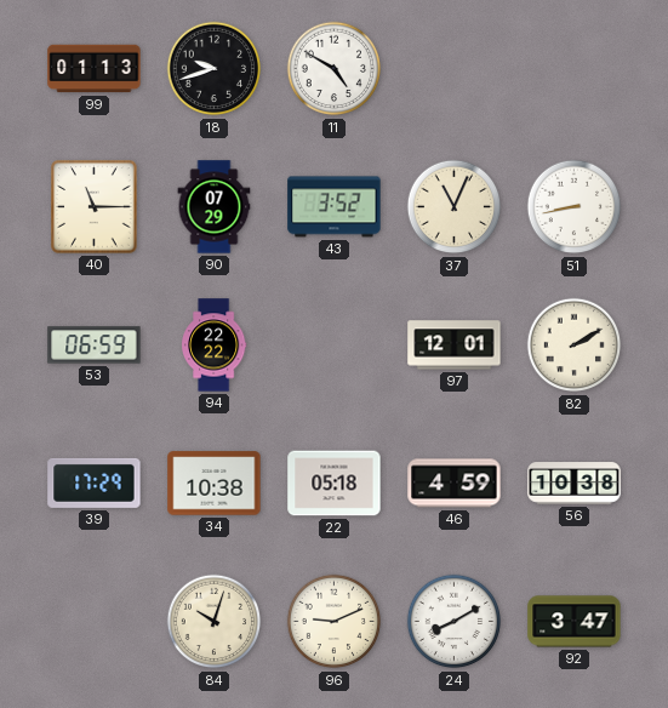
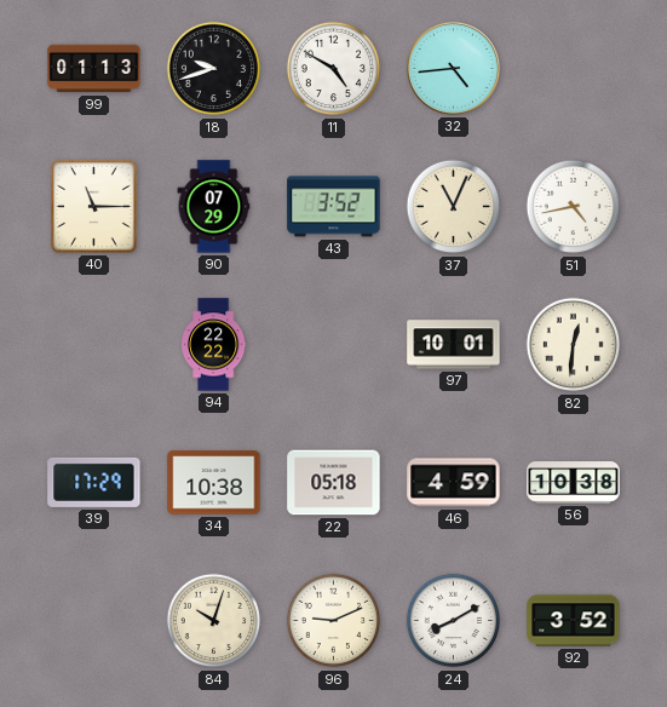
32: none -> 4:44
51: 8:43 -> 4:43
53: 06:59 -> none
97: 12:01 -> 10:01
82: 2:10 -> 12:31
92: 3:47 -> 3:52
